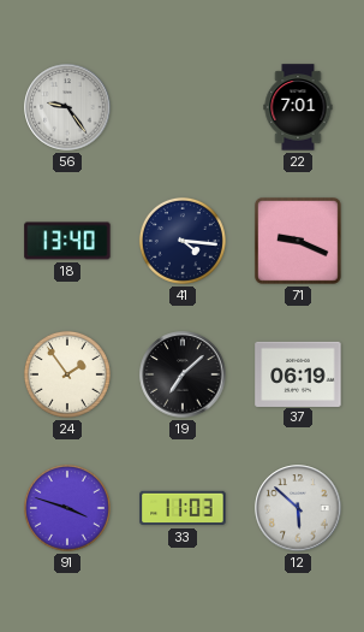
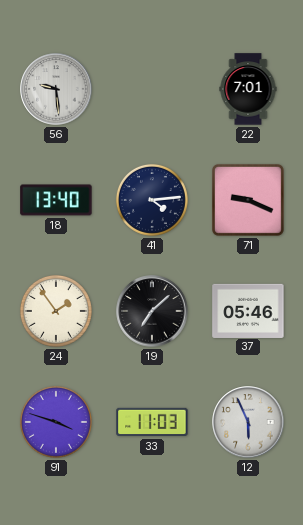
56: 9:24 -> 9:29
41: 4:16 -> 4:14
37: 06:19 -> 05:46
12: 5:52 -> 5:56
